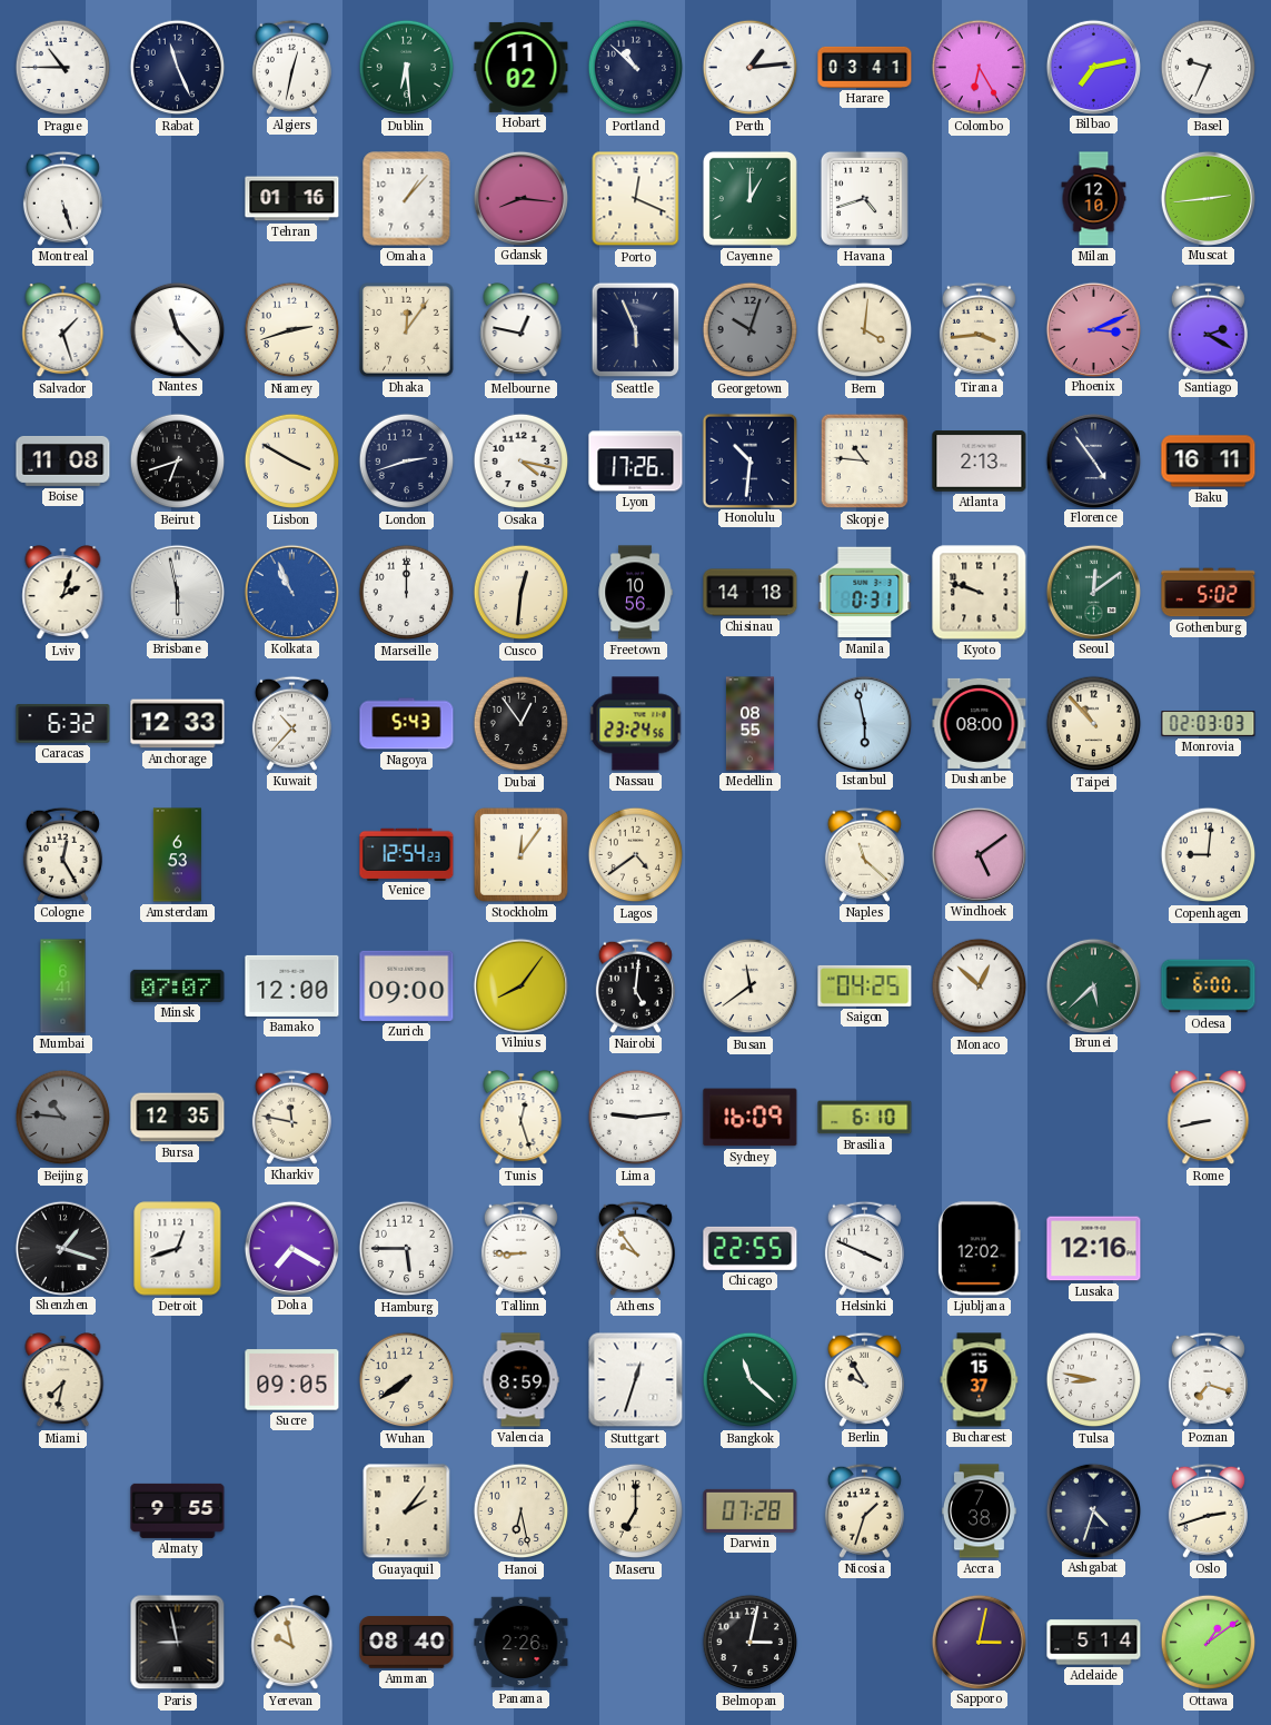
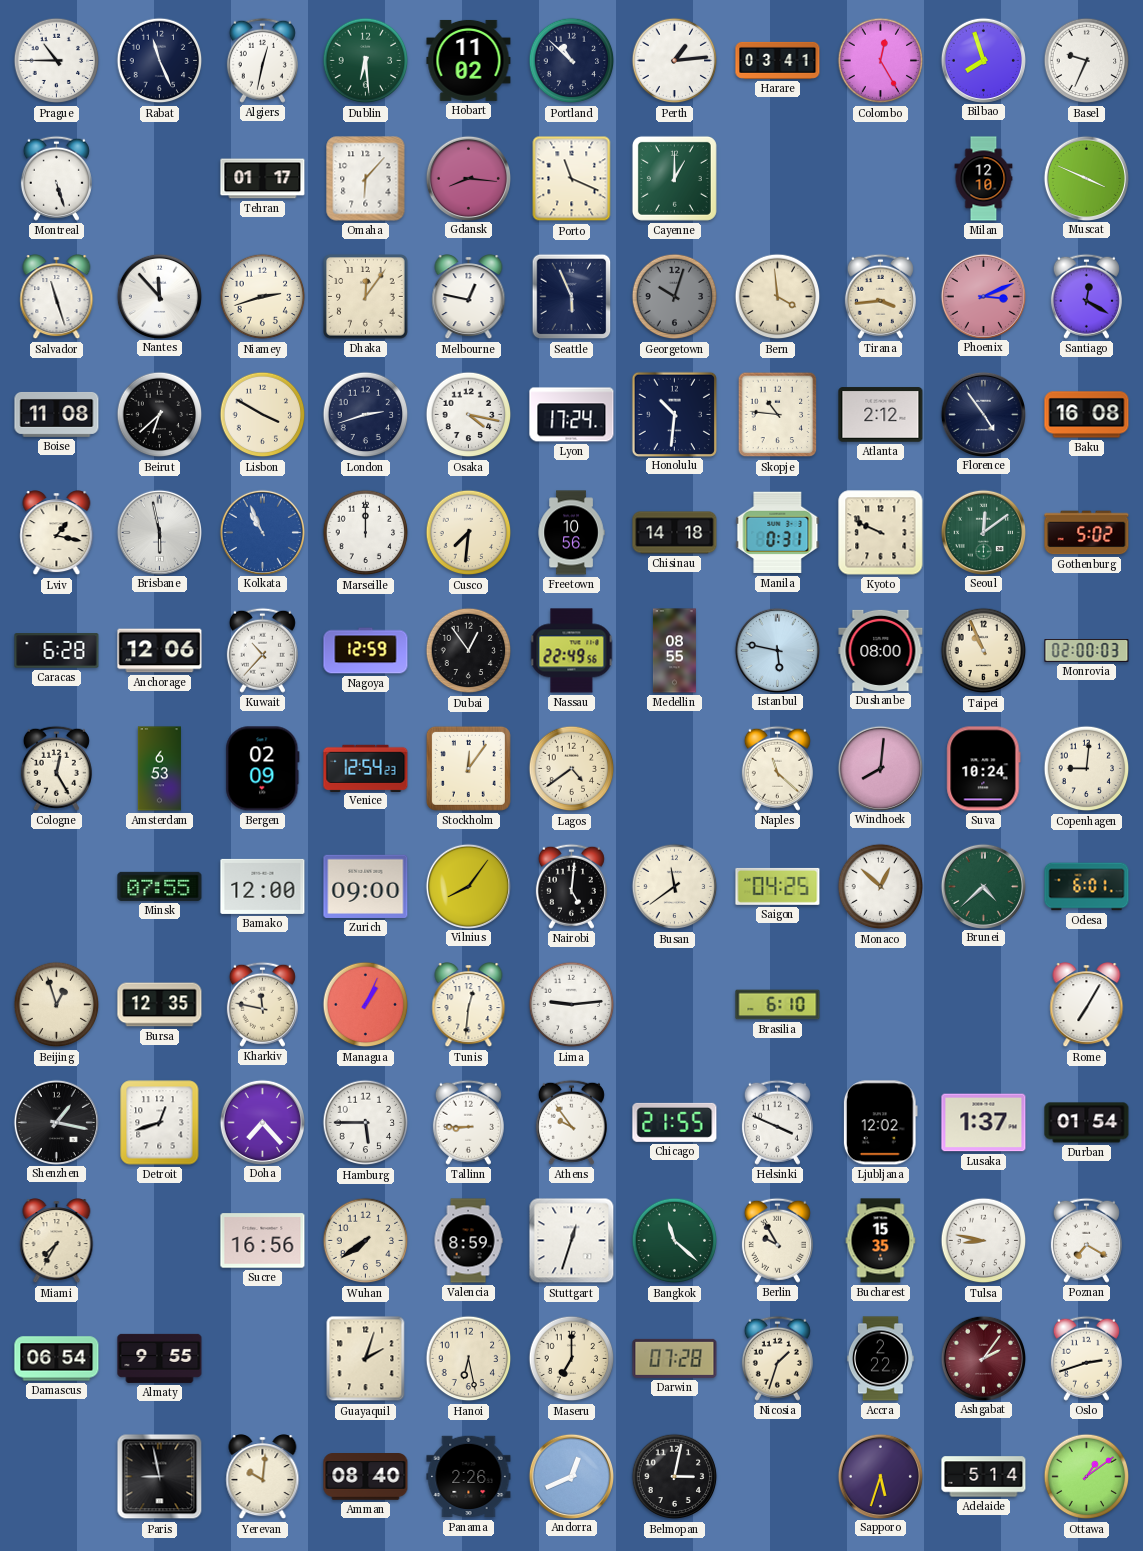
Colombo: 6:25 -> 12:25
Bilbao: 7:13 -> 7:57
Tehran: 01:16 -> 01:17
Omaha: 1:07 -> 6:07
Porto: 12:19 -> 11:19
Havana: 4:42 -> none
Muscat: 2:44 -> 3:49
Salvador: 1:27 -> 11:27
Nantes: 11:23 -> 11:53
Bern: 4:01 -> 3:59
Santiago: 2:20 -> 12:20
Beirut: 6:42 -> 6:38
Lyon: 17:26 -> 17:24
Atlanta: 2:13 -> 2:12
Baku: 16:11 -> 16:08
Lviv: 2:03 -> 1:17
Cusco: 12:31 -> 7:31
Kyoto: 9:48 -> 9:49
Caracas: 6:32 -> 6:28
Anchorage: 12:33 -> 12:06
Nagoya: 5:43 -> 12:59
Nassau: 23:24 -> 22:49
Istanbul: 5:58 -> 5:47
Taipei: 10:53 -> 10:56
Monrovia: 02:03 -> 02:00
Bergen: none -> 02:09
Windhoek: 5:09 -> 8:01
Suva: none -> 10:24
Mumbai: 6:41 -> none
Minsk: 07:07 -> 07:55
Brunei: 5:38 -> 4:38
Odesa: 6:00 -> 6:01
Beijing: 10:46 -> 12:57
Beijing dial: grey -> cream
Managua: none -> 1:04
Tunis: 12:27 -> 12:31
Sydney: 16:09 -> none
Rome: 8:43 -> 7:05
Shenzhen: 1:18 -> 1:17
Doha: 7:20 -> 7:23
Chicago: 22:55 -> 21:55
Lusaka: 12:16 -> 1:37
Durban: none -> 01:54
Miami: 7:32 -> 7:35
Sucre: 09:05 -> 16:56
Bucharest: 15:37 -> 15:35
Poznan: 7:18 -> 7:20
Damascus: none -> 06:54
Guayaquil: 2:06 -> 2:03
Accra: 7:38 -> 2:22
Ashgabat: 4:33 -> 2:06
Ashgabat dial: navy -> burgundy
Yerevan: 9:58 -> 10:01
Andorra: none -> 12:41
Sapporo: 3:02 -> 5:33
